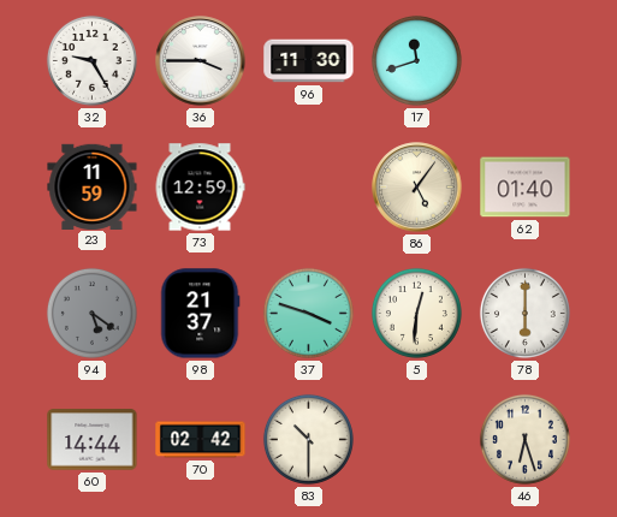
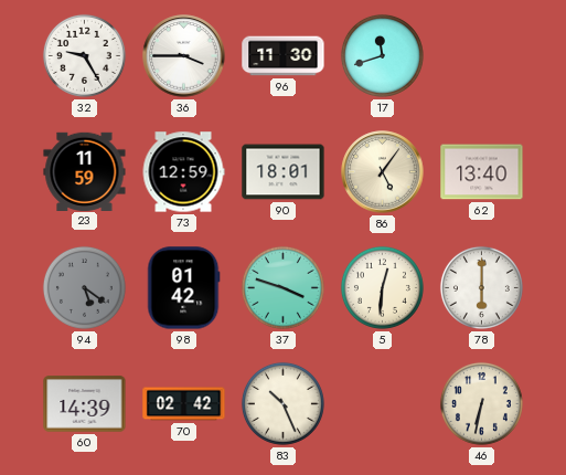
90: none -> 18:01
62: 01:40 -> 13:40
98: 21:37 -> 01:42
60: 14:44 -> 14:39
83: 10:30 -> 10:26
46: 6:27 -> 6:32
